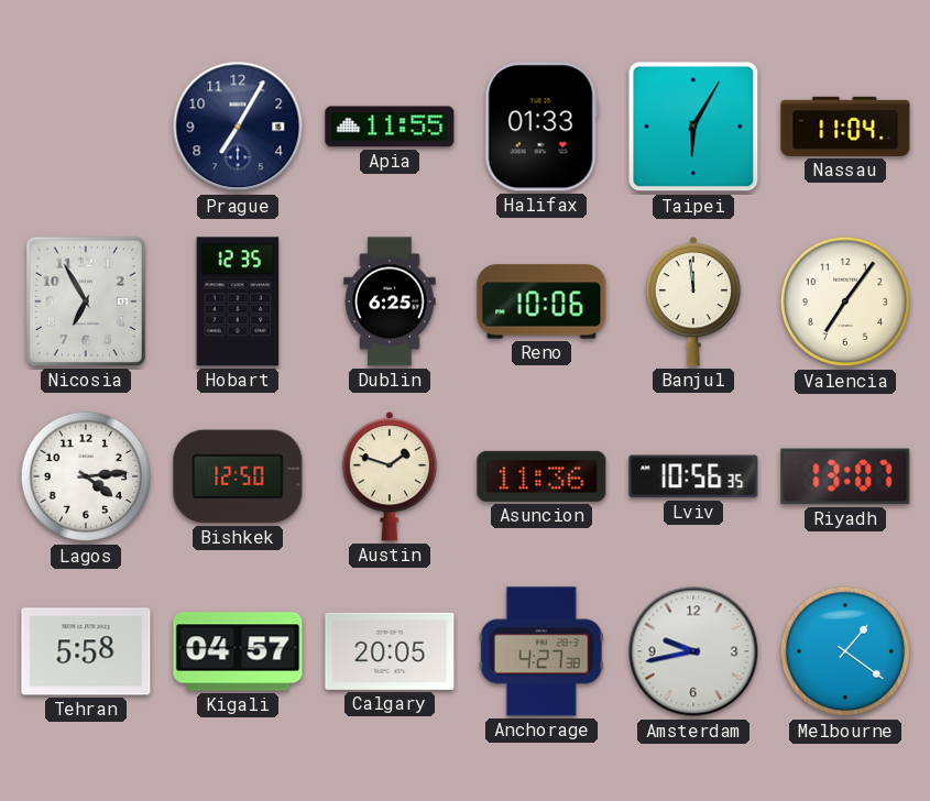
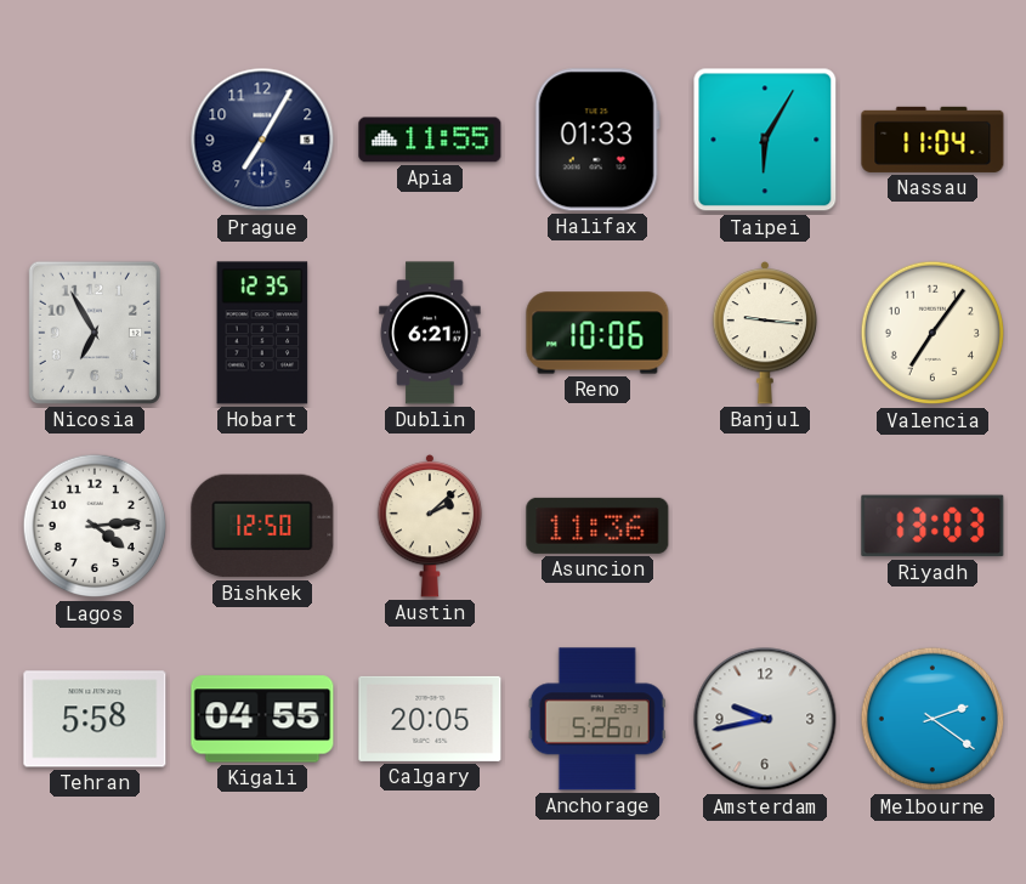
Dublin: 6:25 -> 6:21
Banjul: 11:59 -> 9:16
Austin: 1:48 -> 2:08
Lviv: 10:56 -> none
Riyadh: 13:07 -> 13:03
Kigali: 04:57 -> 04:55
Anchorage: 4:27 -> 5:26
Melbourne: 1:21 -> 2:21
